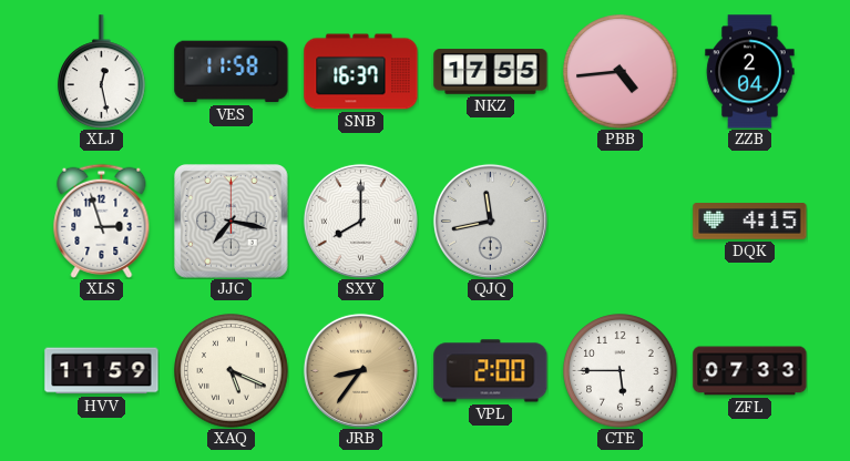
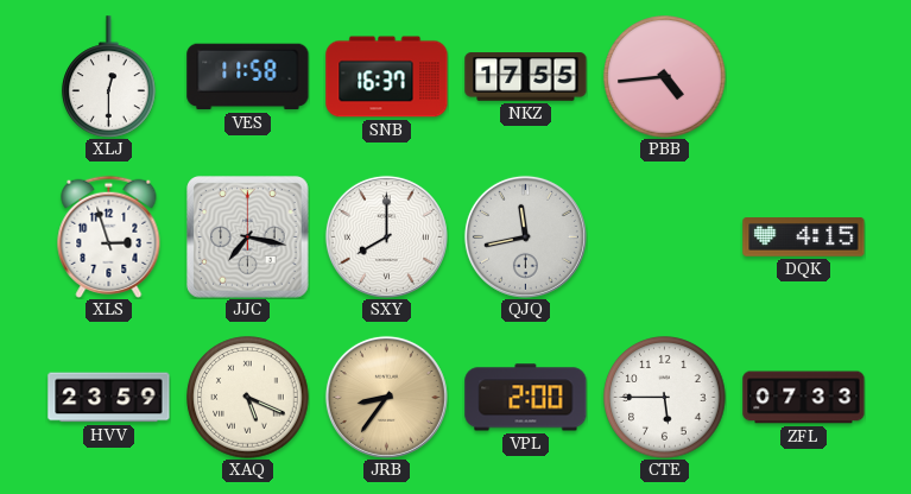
XLJ: 12:28 -> 12:30
ZZB: 2:04 -> none
HVV: 11:59 -> 23:59
